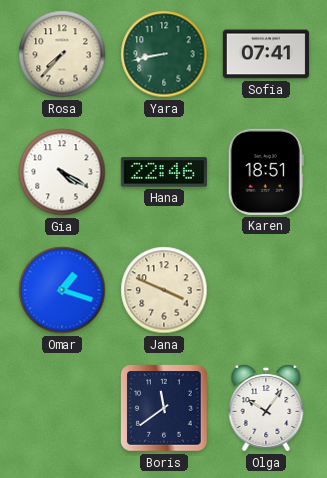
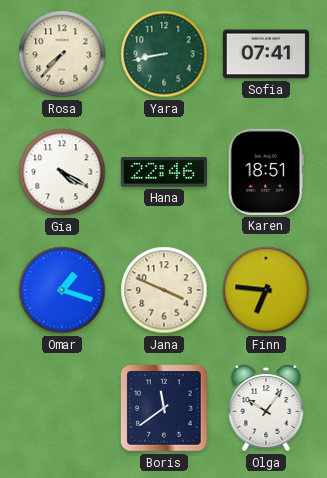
Finn: none -> 6:46
